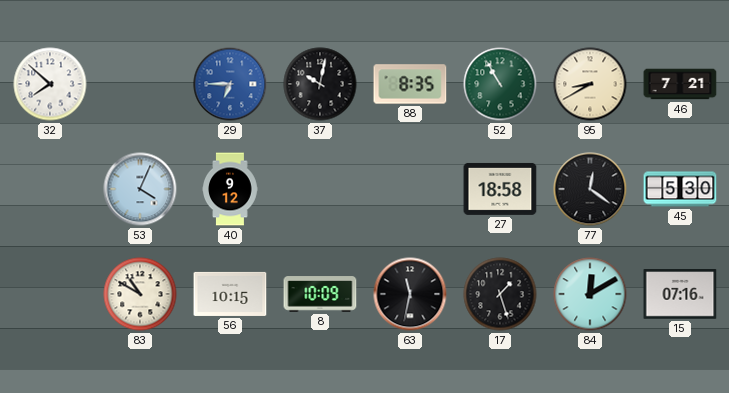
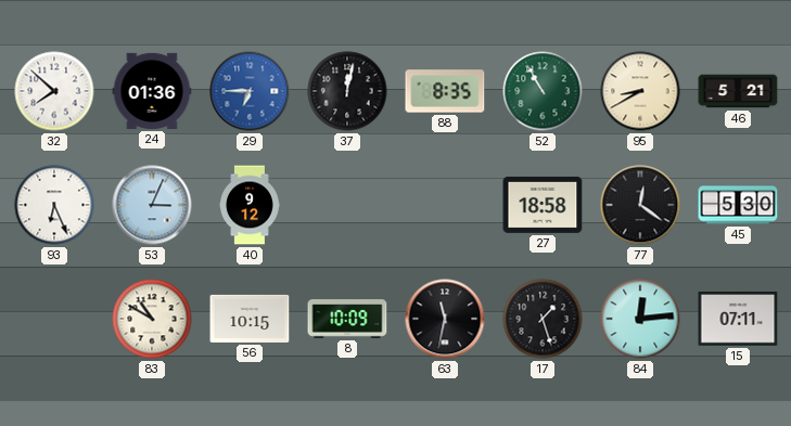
24: none -> 01:36
37: 10:02 -> 12:02
46: 7:21 -> 5:21
93: none -> 6:26
53: 4:04 -> 3:04
84: 12:10 -> 12:14
15: 07:16 -> 07:11
